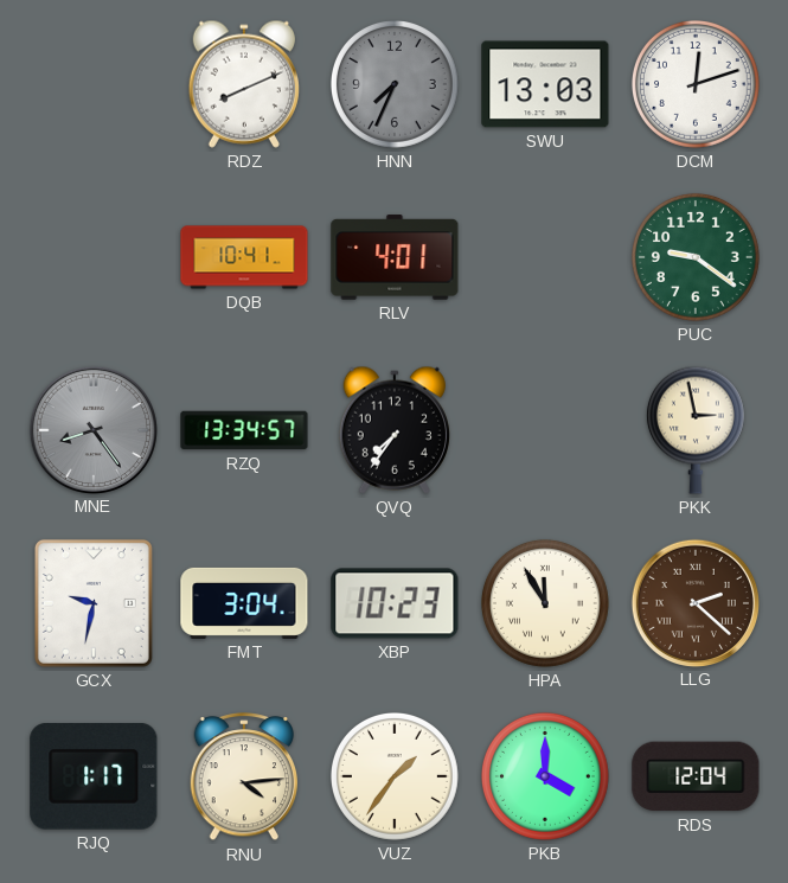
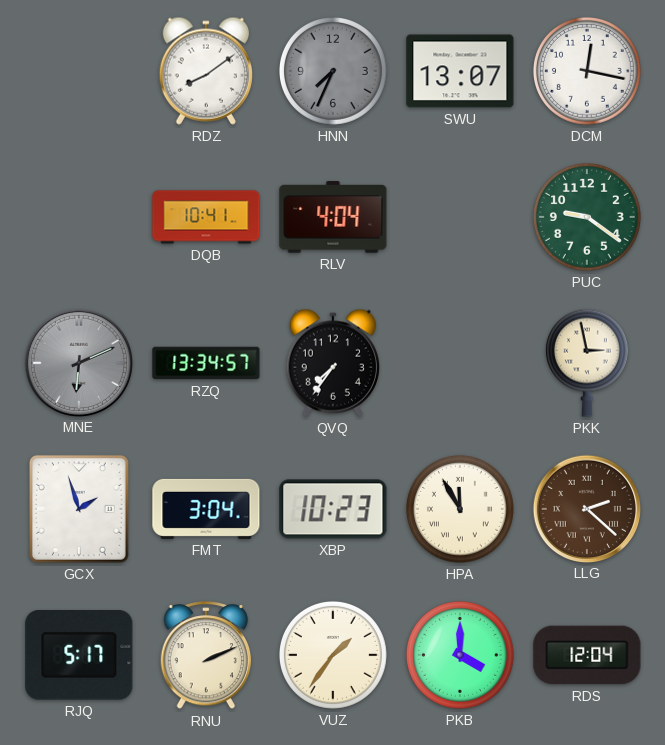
RDZ: 8:11 -> 8:09
SWU: 13:03 -> 13:07
DCM: 12:12 -> 12:17
RLV: 4:01 -> 4:04
MNE: 8:24 -> 6:11
GCX: 9:32 -> 1:57
RJQ: 1:17 -> 5:17
RNU: 4:14 -> 2:11
